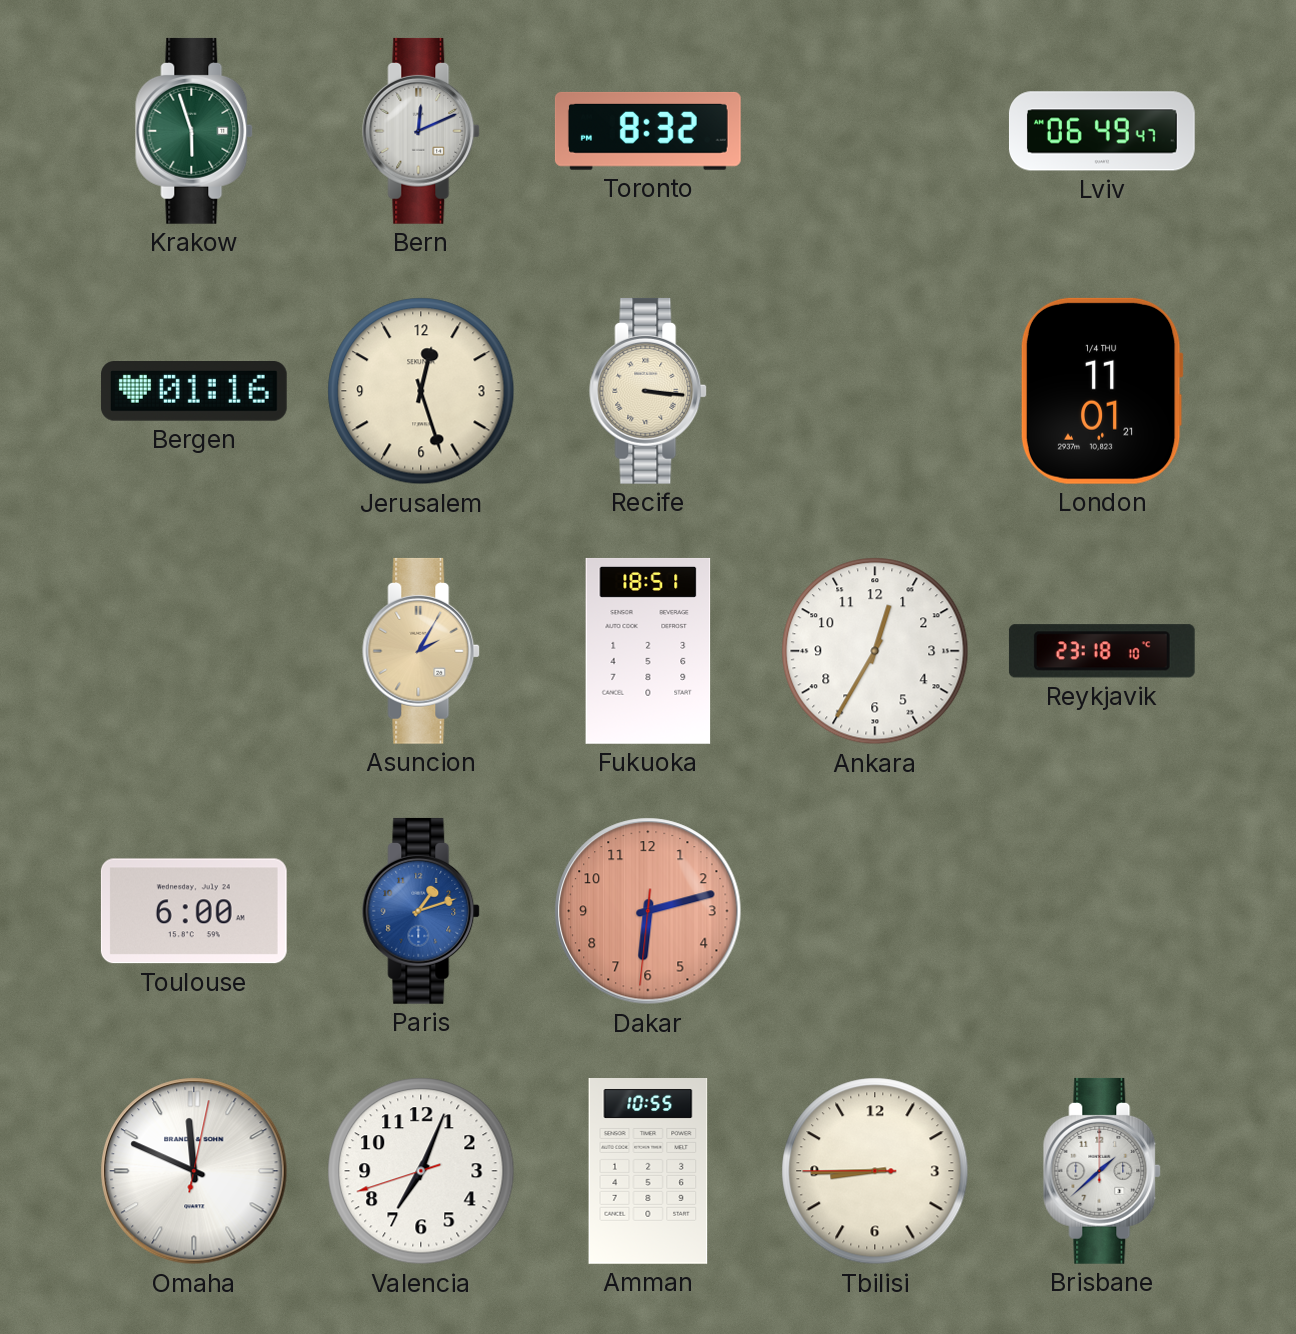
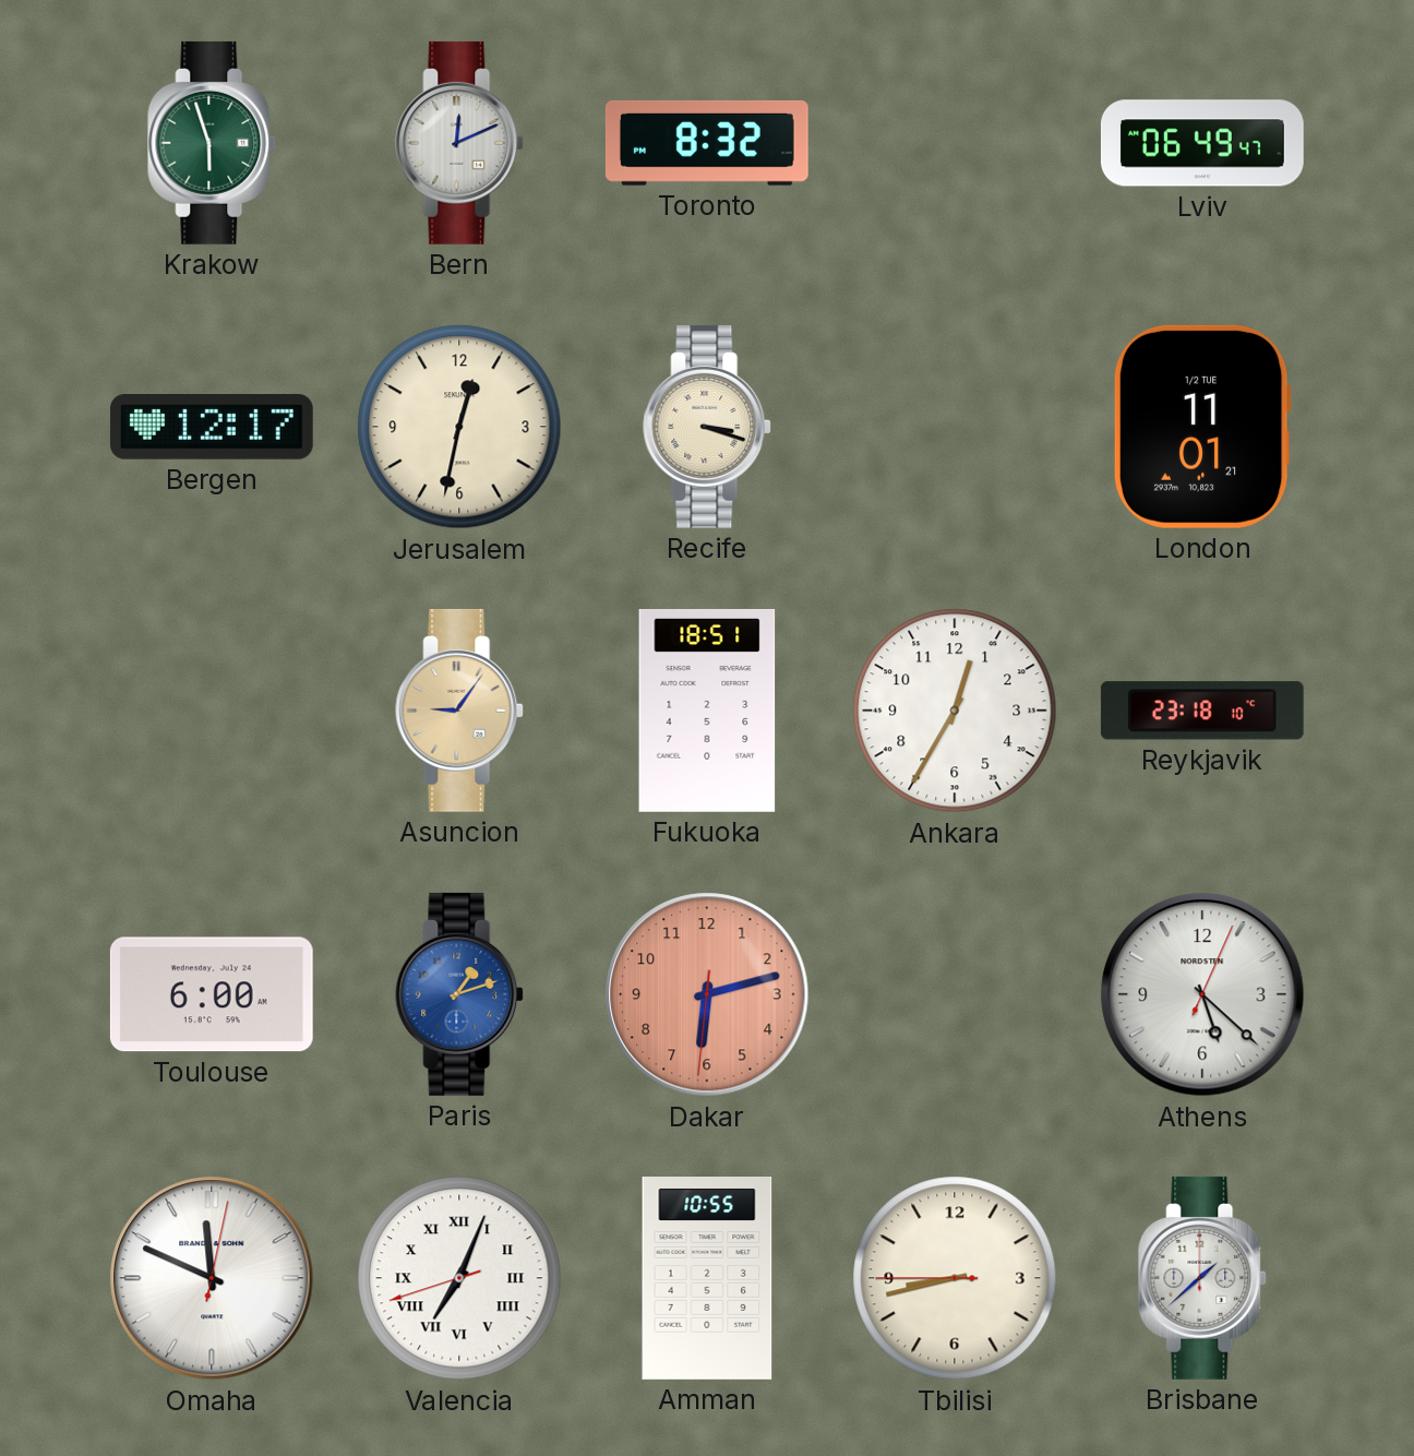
Bergen: 01:16 -> 12:17
Jerusalem: 12:27 -> 12:32
Recife: 3:16 -> 3:18
London date: 1/4 THU -> 1/2 TUE
Asuncion: 2:05 -> 9:06
Athens: none -> 5:22
Valencia numerals: Arabic -> Roman
Tbilisi: 8:44 -> 8:42
